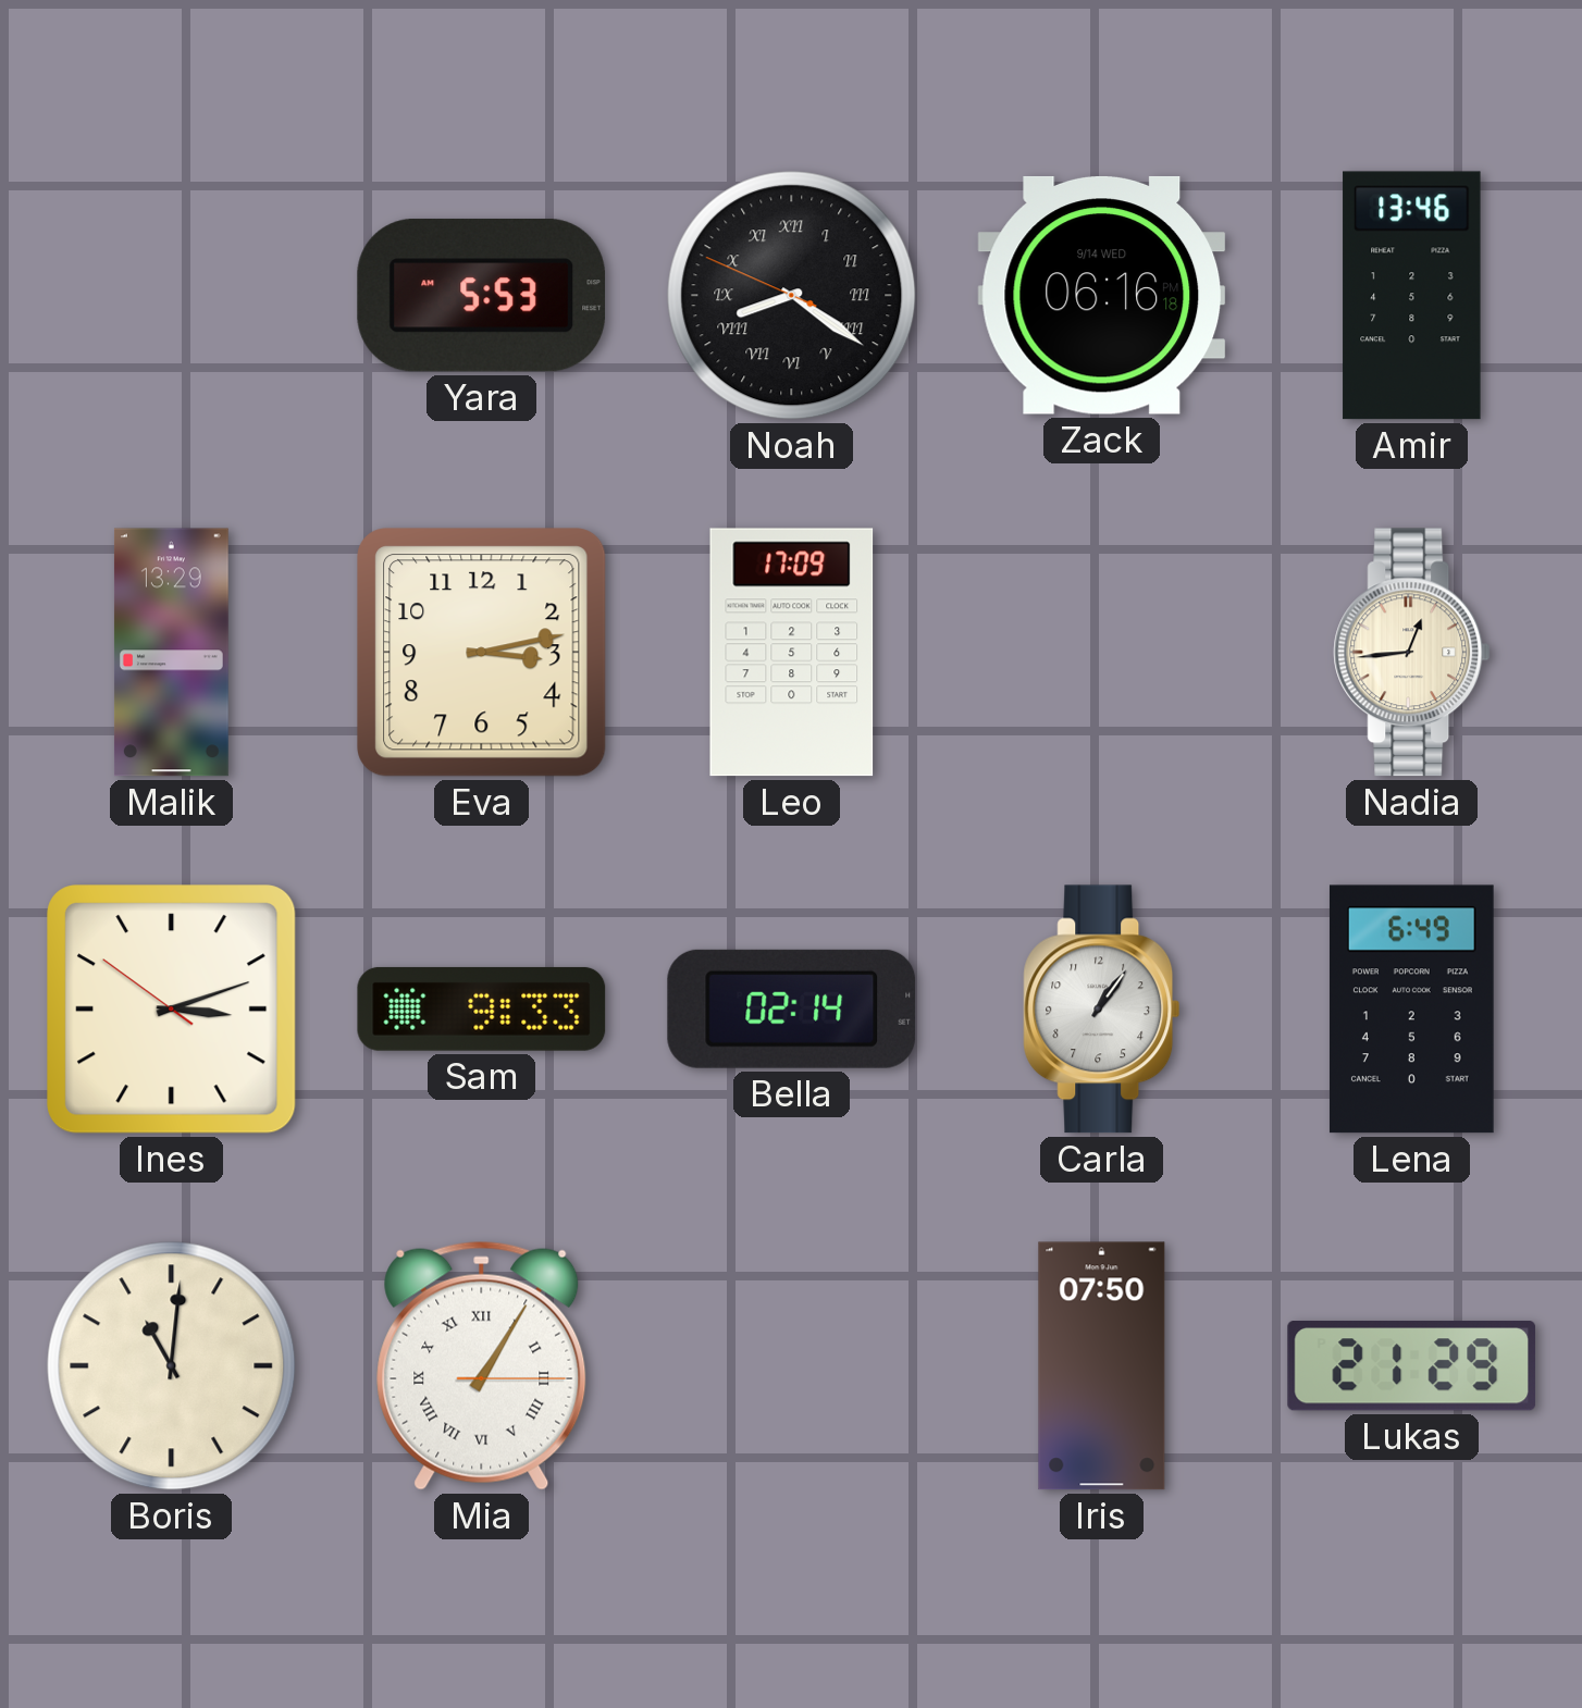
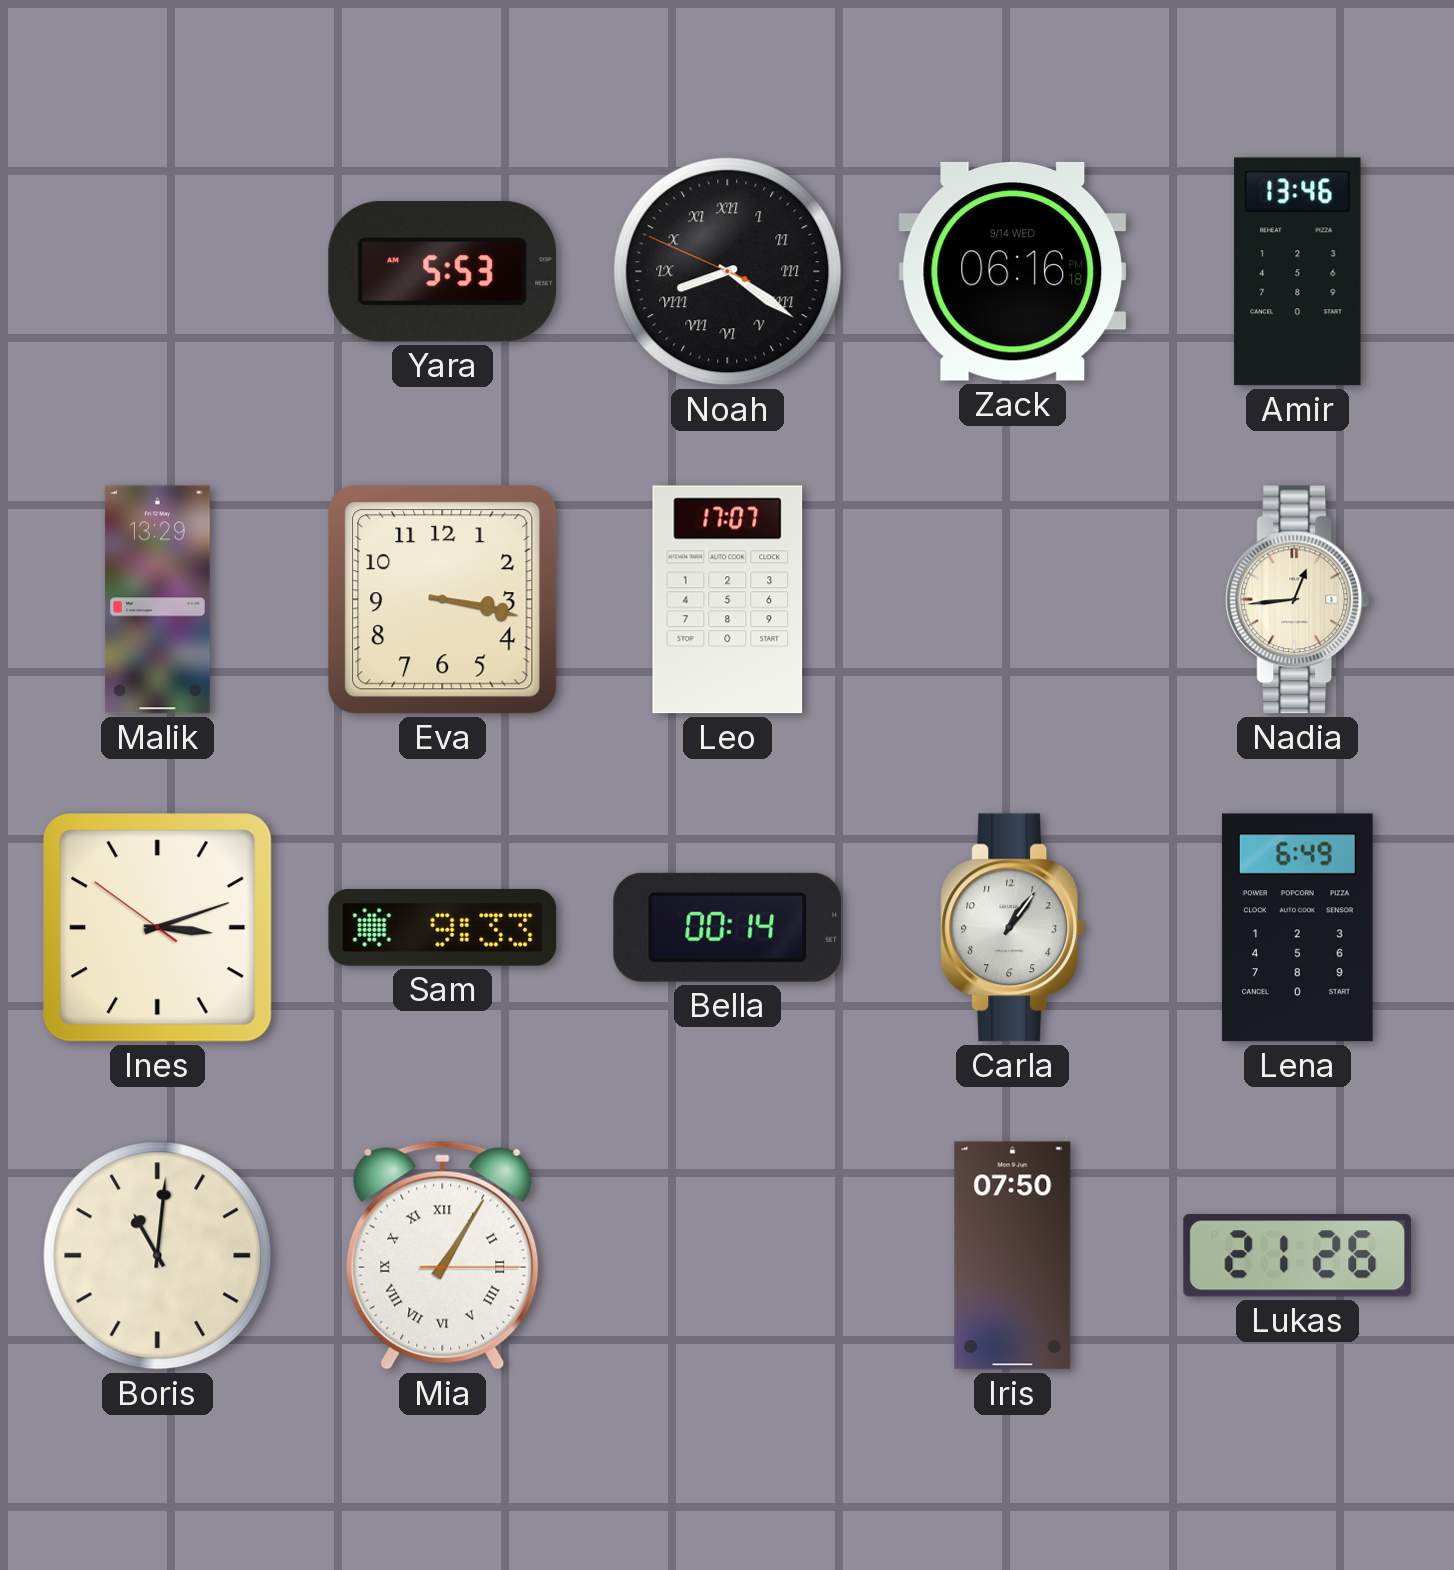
Eva: 3:13 -> 3:17
Leo: 17:09 -> 17:07
Bella: 02:14 -> 00:14
Lukas: 21:29 -> 21:26
